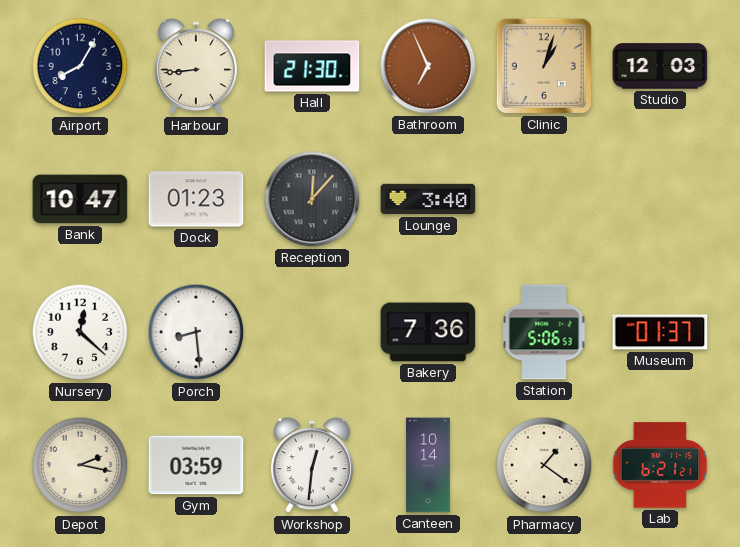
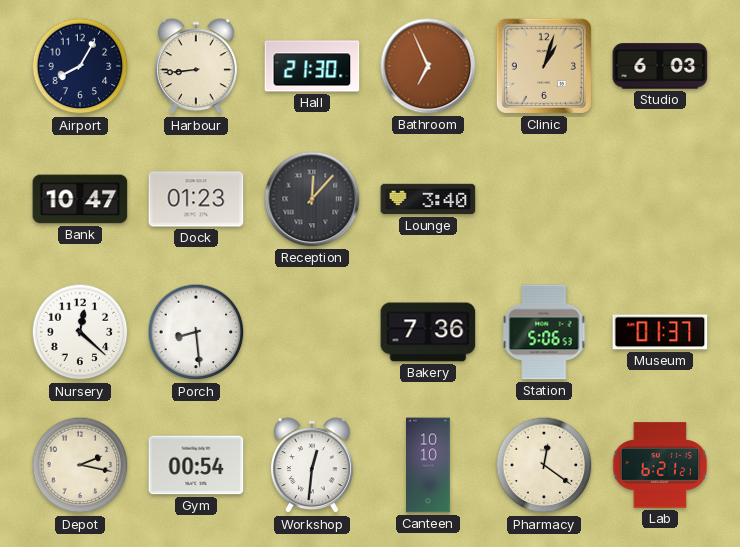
Studio: 12:03 -> 6:03
Gym: 03:59 -> 00:54
Canteen: 10:14 -> 10:10
Pharmacy: 1:21 -> 12:21
